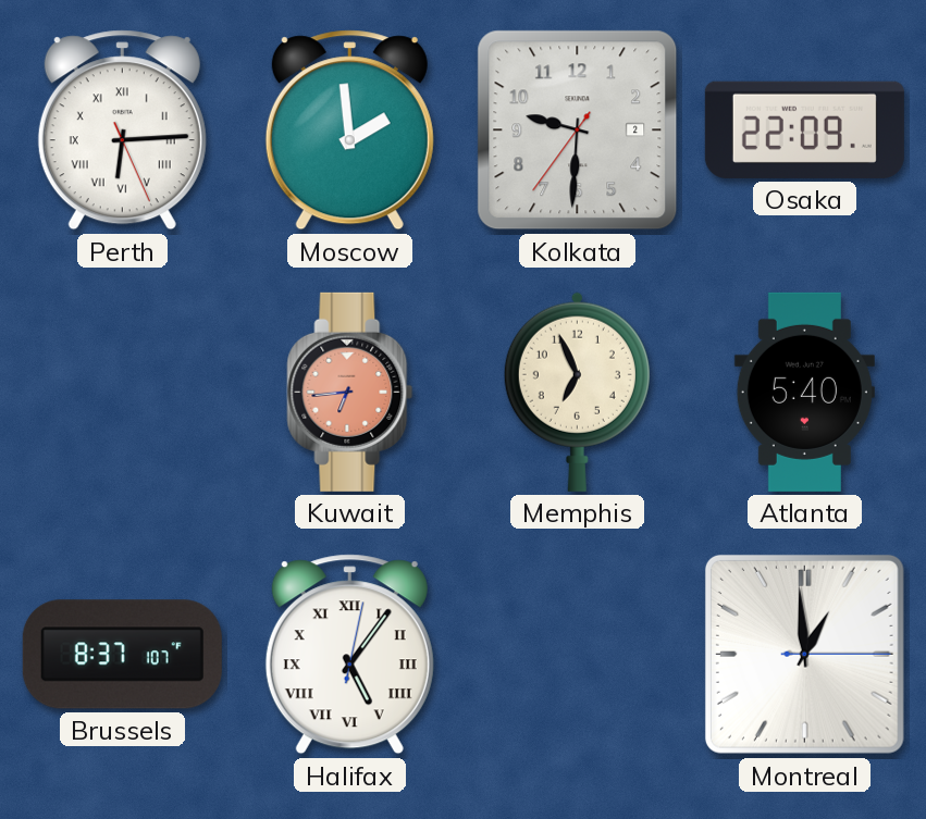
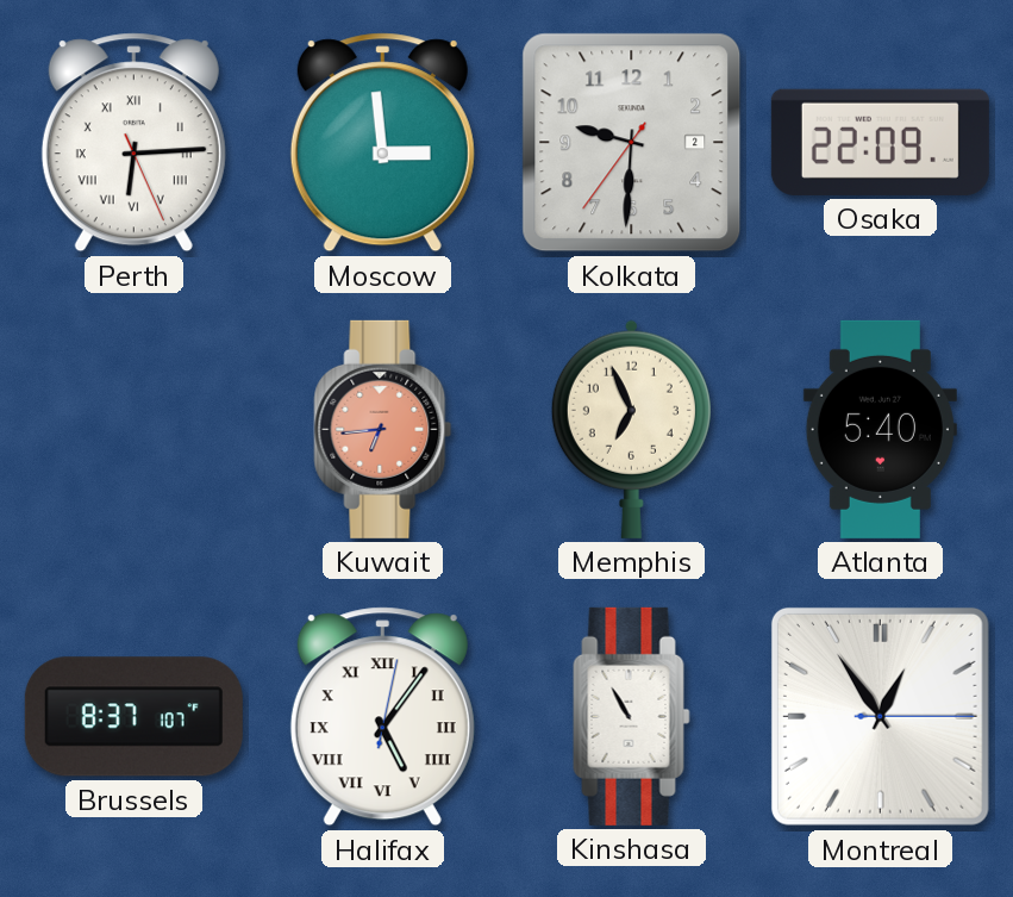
Moscow: 1:59 -> 2:59
Kinshasa: none -> 10:55
Montreal: 12:59 -> 12:54
